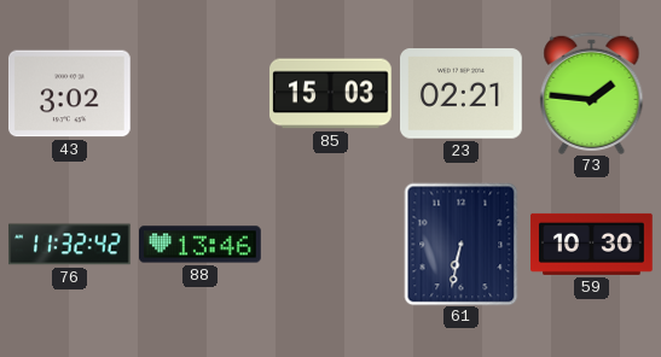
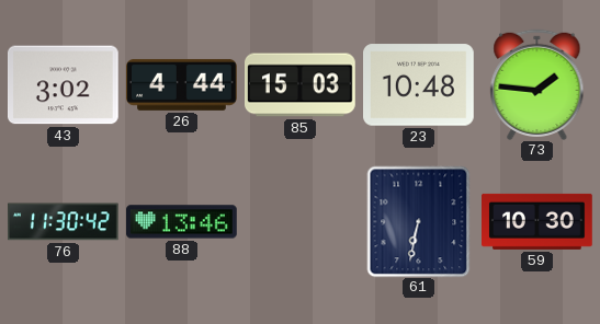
26: none -> 4:44
23: 02:21 -> 10:48
76: 11:32 -> 11:30
